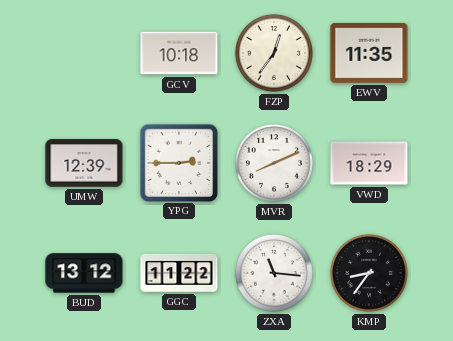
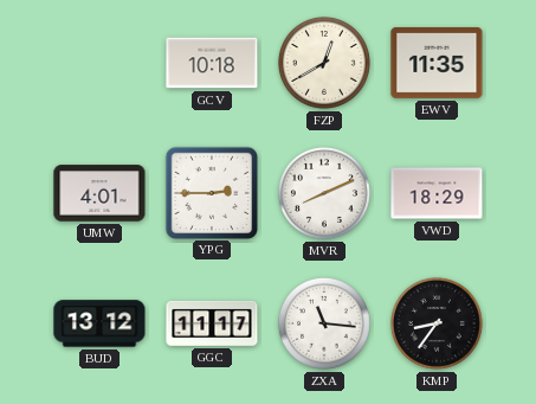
FZP: 12:36 -> 12:40
UMW: 12:39 -> 4:01
GGC: 11:22 -> 11:17
